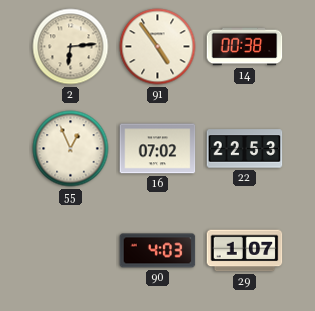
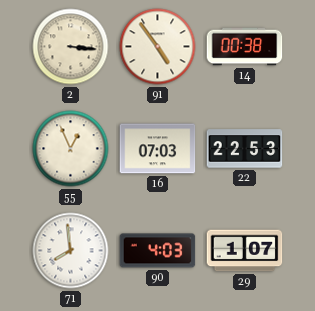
2: 6:14 -> 3:16
16: 07:02 -> 07:03
71: none -> 7:59
